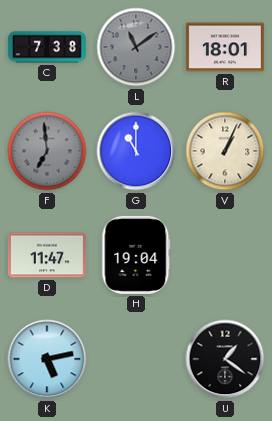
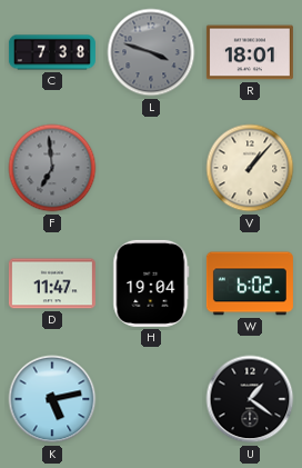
L: 11:09 -> 3:48
G: 11:00 -> none
V: 1:04 -> 1:07
W: none -> 6:02
